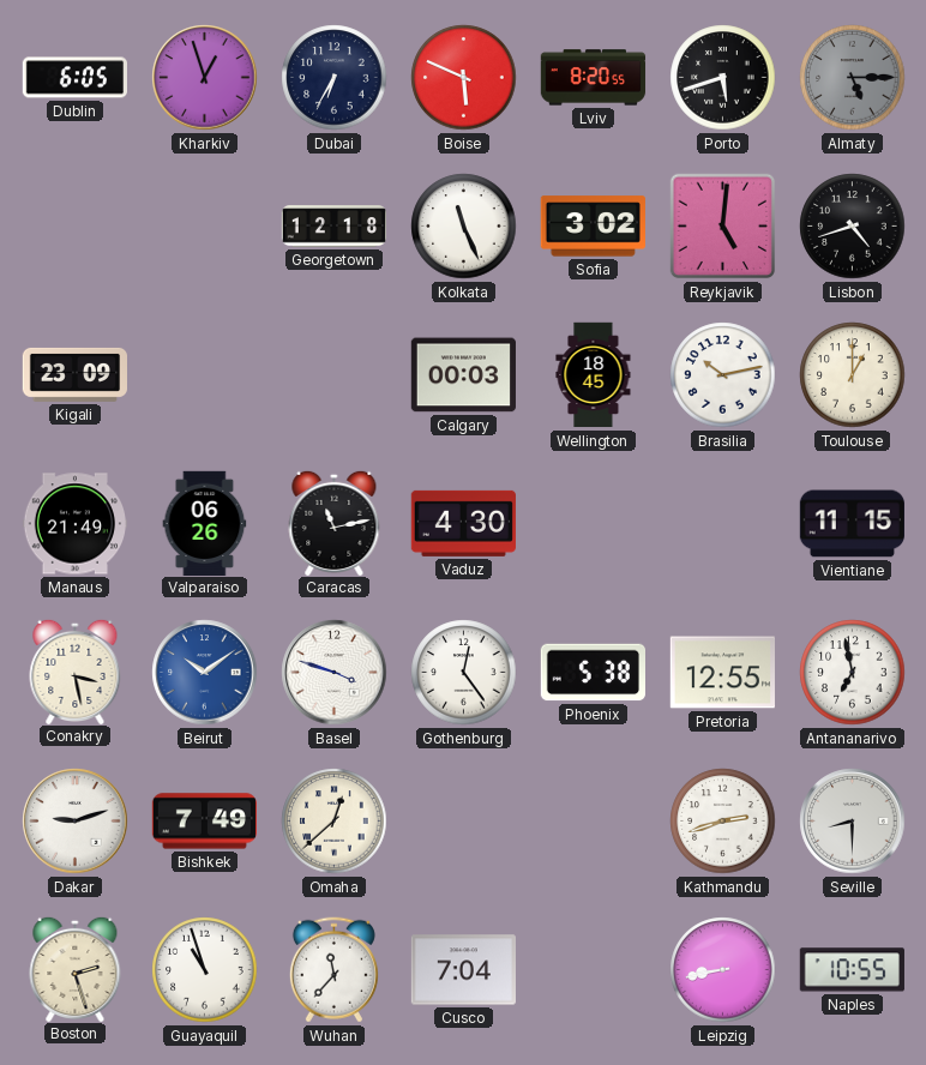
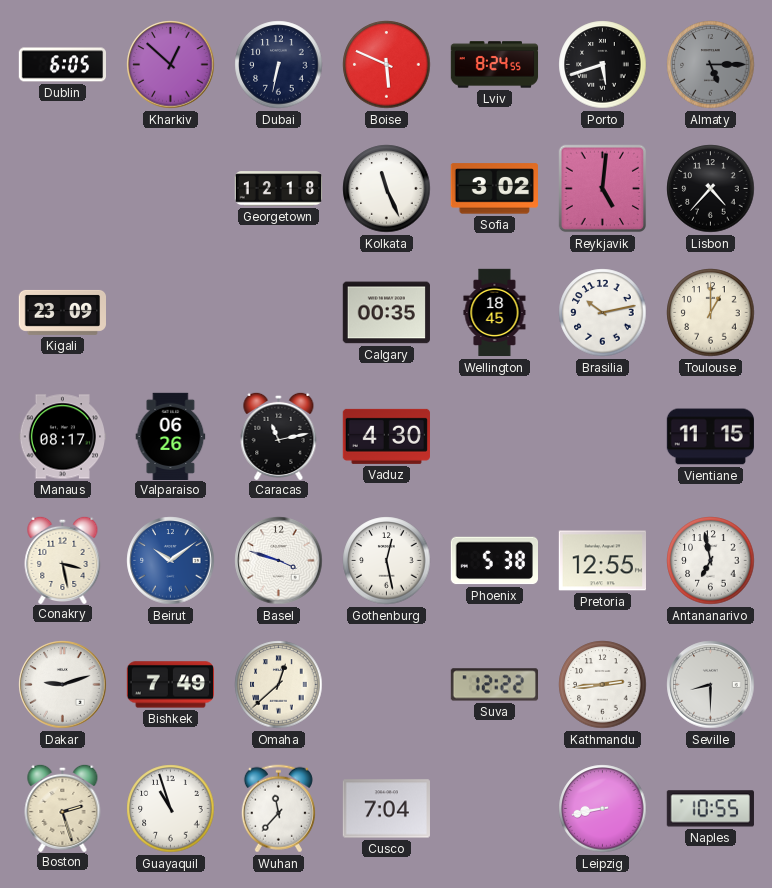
Kharkiv: 12:57 -> 12:52
Dubai: 6:35 -> 6:32
Lviv: 8:20 -> 8:24
Lisbon: 4:42 -> 4:37
Calgary: 00:03 -> 00:35
Manaus: 21:49 -> 08:17
Gothenburg: 12:24 -> 12:28
Suva: none -> 12:22
Kathmandu: 2:42 -> 2:44
